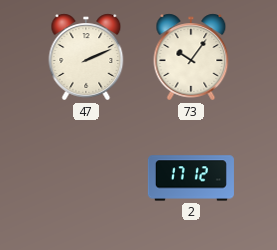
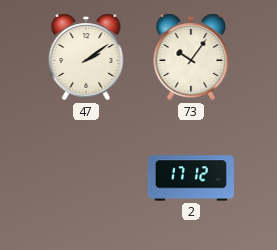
47: 2:11 -> 2:09
